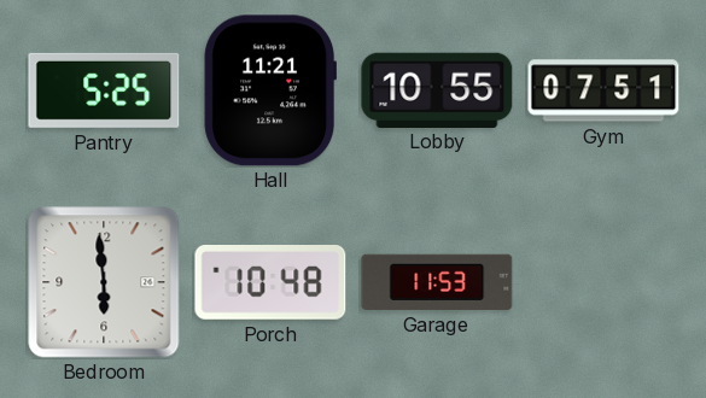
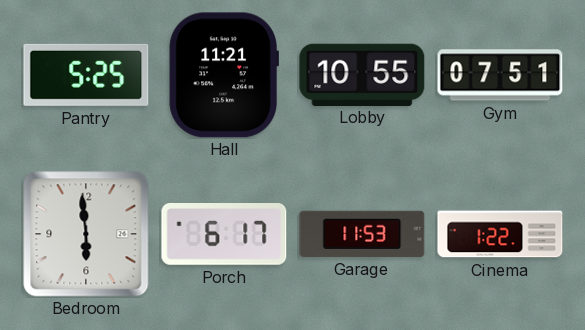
Porch: 10:48 -> 6:17
Cinema: none -> 1:22
